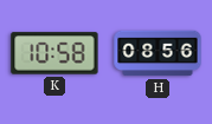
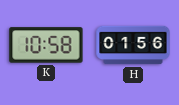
H: 08:56 -> 01:56
